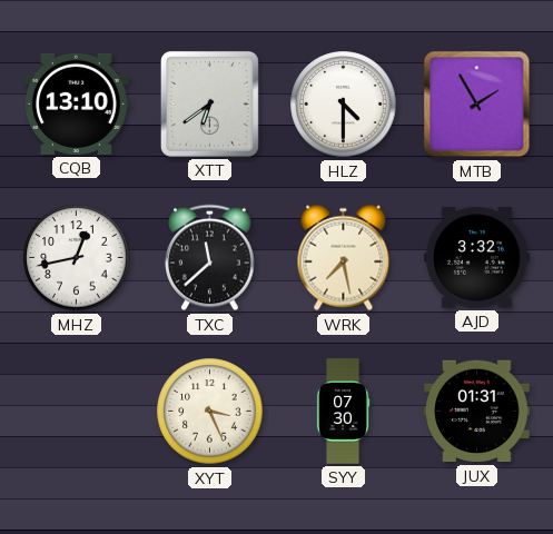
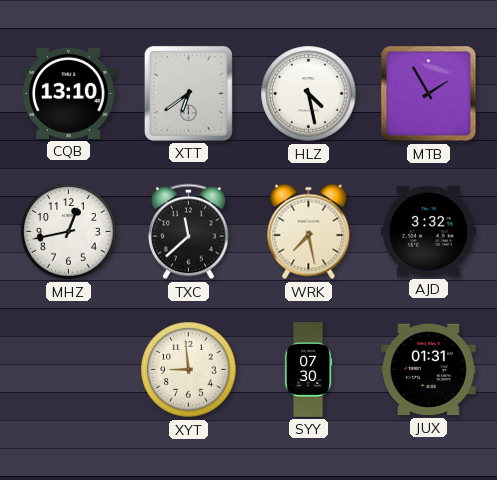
HLZ: 4:30 -> 4:28
XYT: 3:26 -> 8:59
